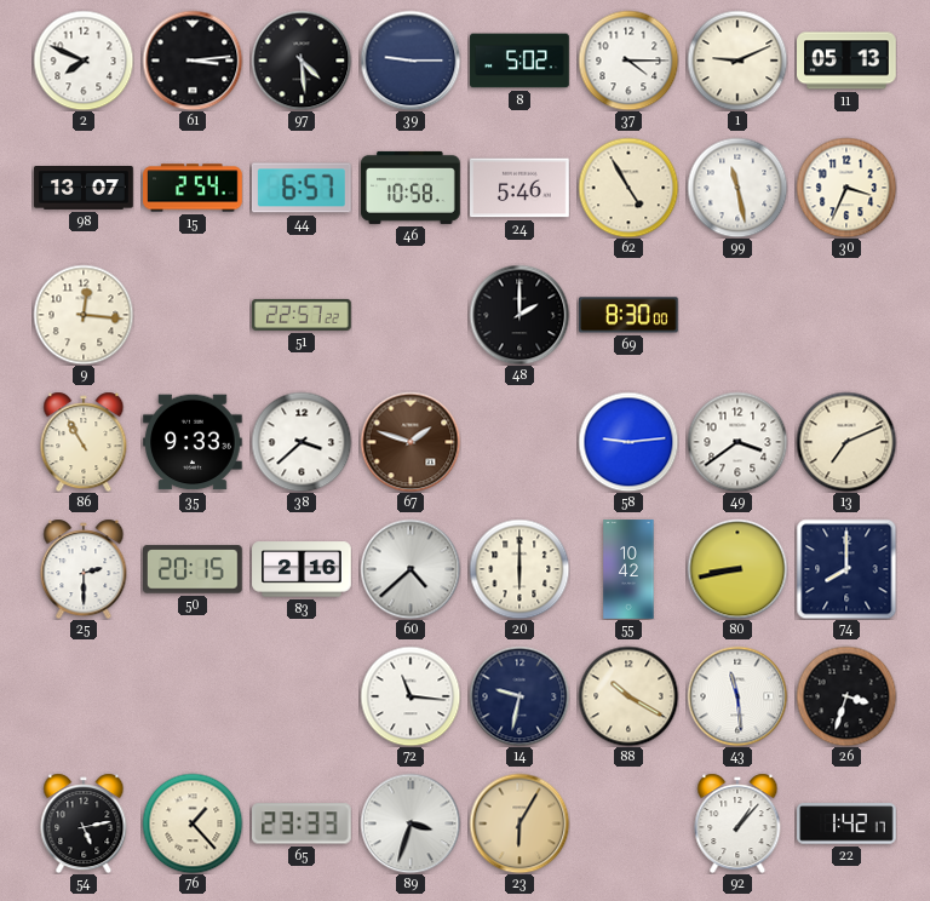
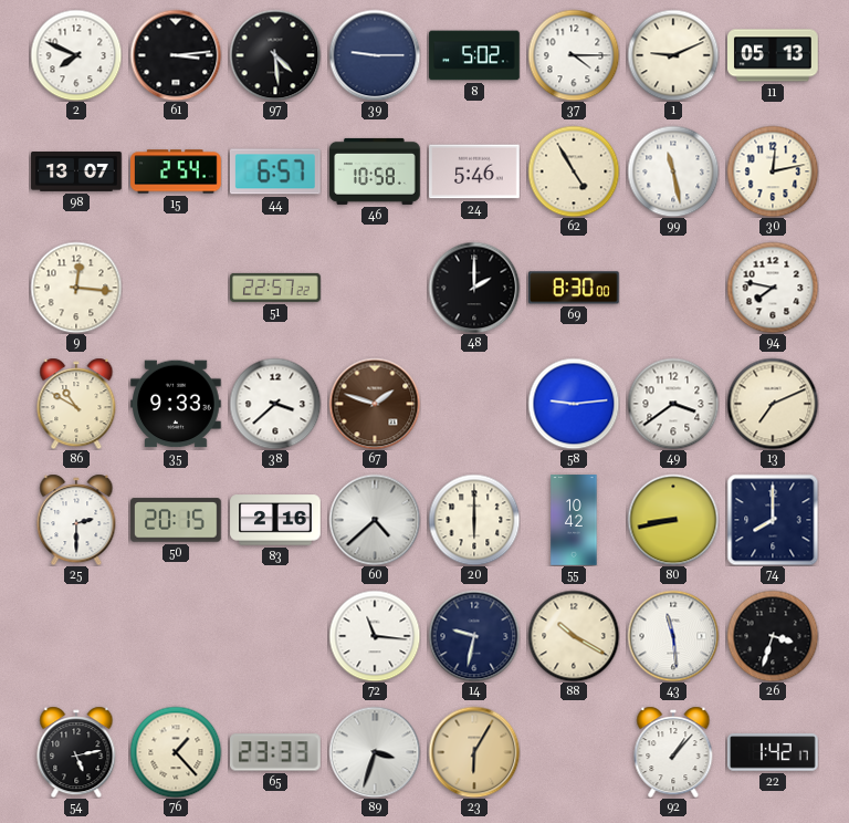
30: 3:34 -> 12:13
94: none -> 7:47
86: 10:55 -> 10:50
